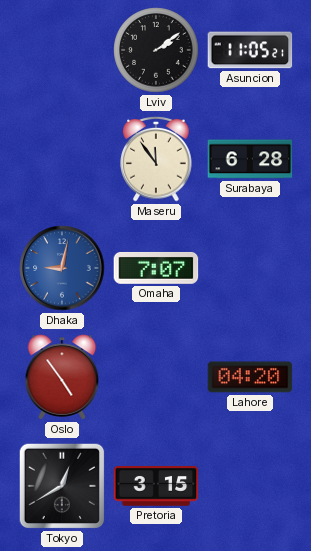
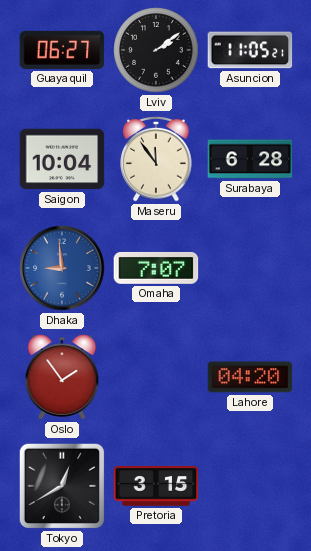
Guayaquil: none -> 06:27
Saigon: none -> 10:04
Dhaka: 9:02 -> 8:59
Oslo: 4:54 -> 1:54
